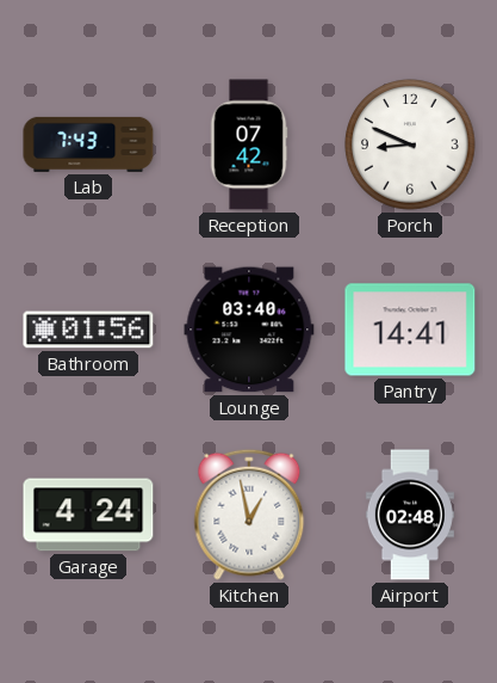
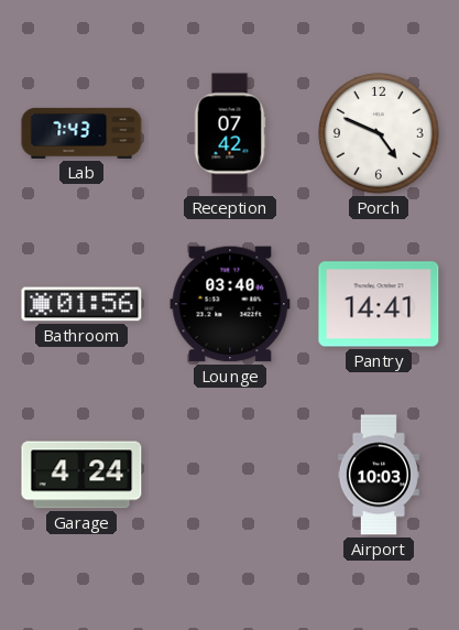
Porch: 8:49 -> 4:49
Kitchen: 12:58 -> none
Airport: 02:48 -> 10:03
